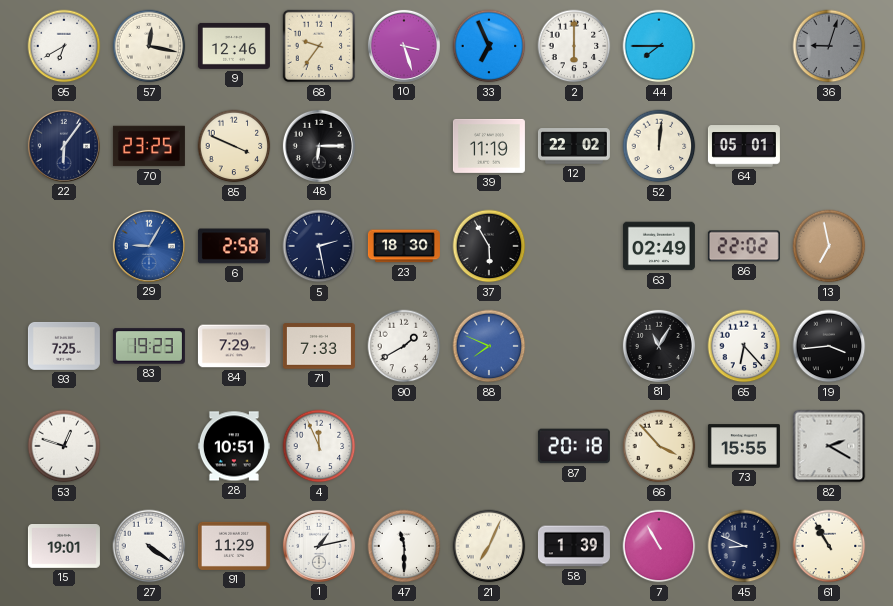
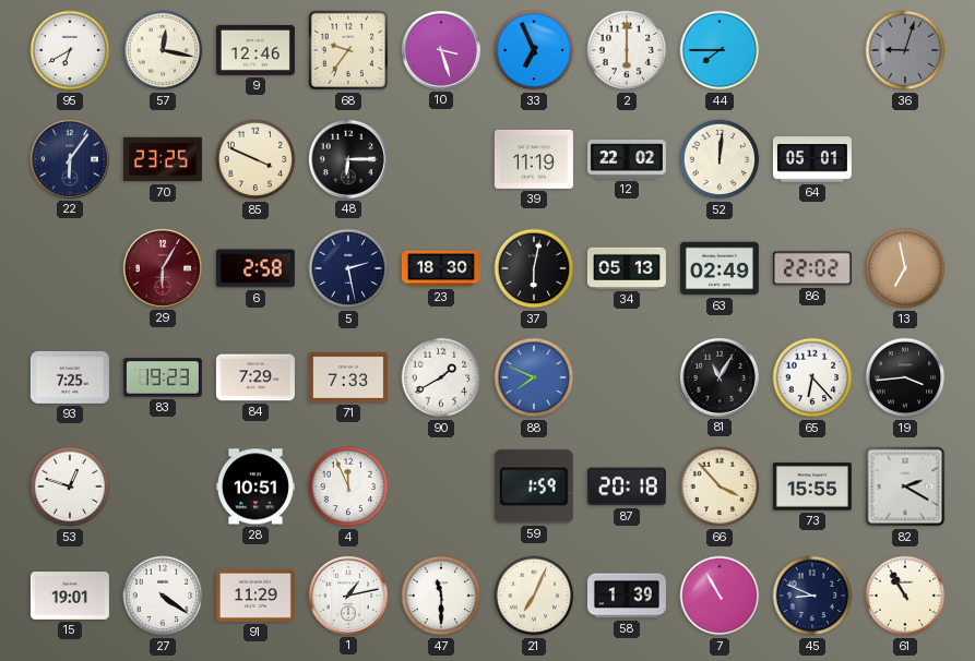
29: 9:05 -> 6:05
29 dial: blue -> burgundy
37: 5:55 -> 6:02
34: none -> 05:13
59: none -> 1:59
